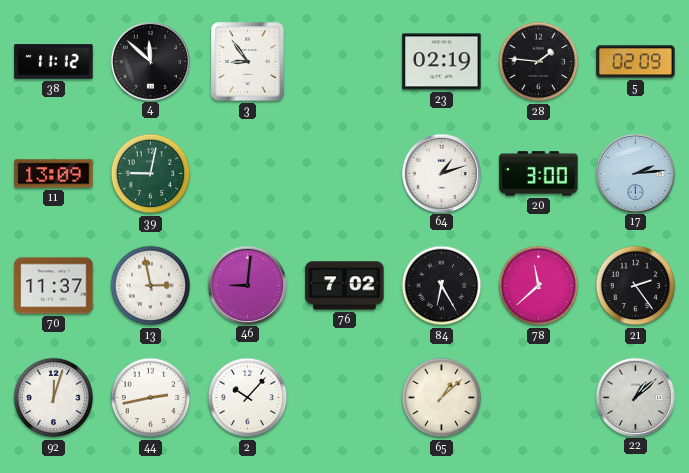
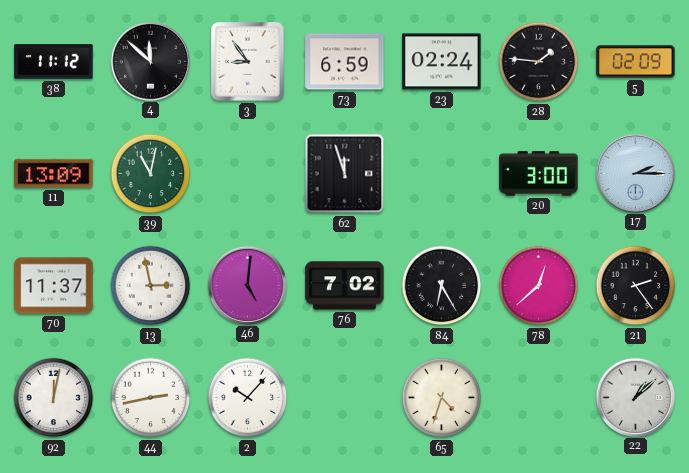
73: none -> 6:59
23: 02:19 -> 02:24
39: 9:02 -> 11:02
62: none -> 11:57
64: 1:12 -> none
17: 2:14 -> 2:15
46: 9:01 -> 5:01
78: 11:38 -> 12:38
92: 12:03 -> 12:02
65: 1:08 -> 4:33
